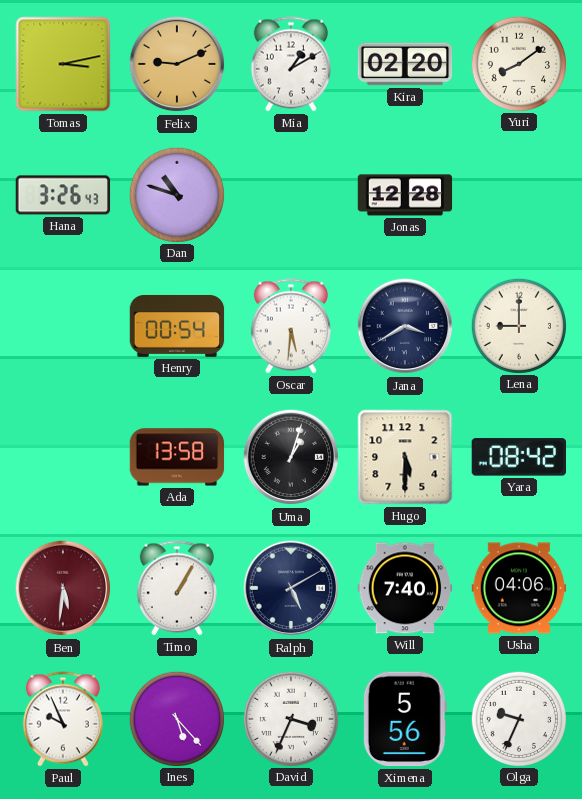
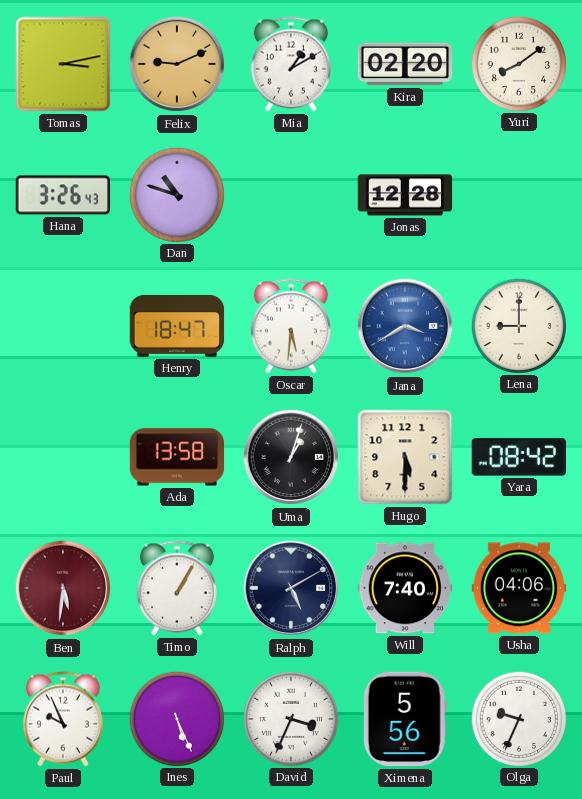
Henry: 00:54 -> 18:47
Jana dial: navy -> blue
Ines: 5:23 -> 5:26
